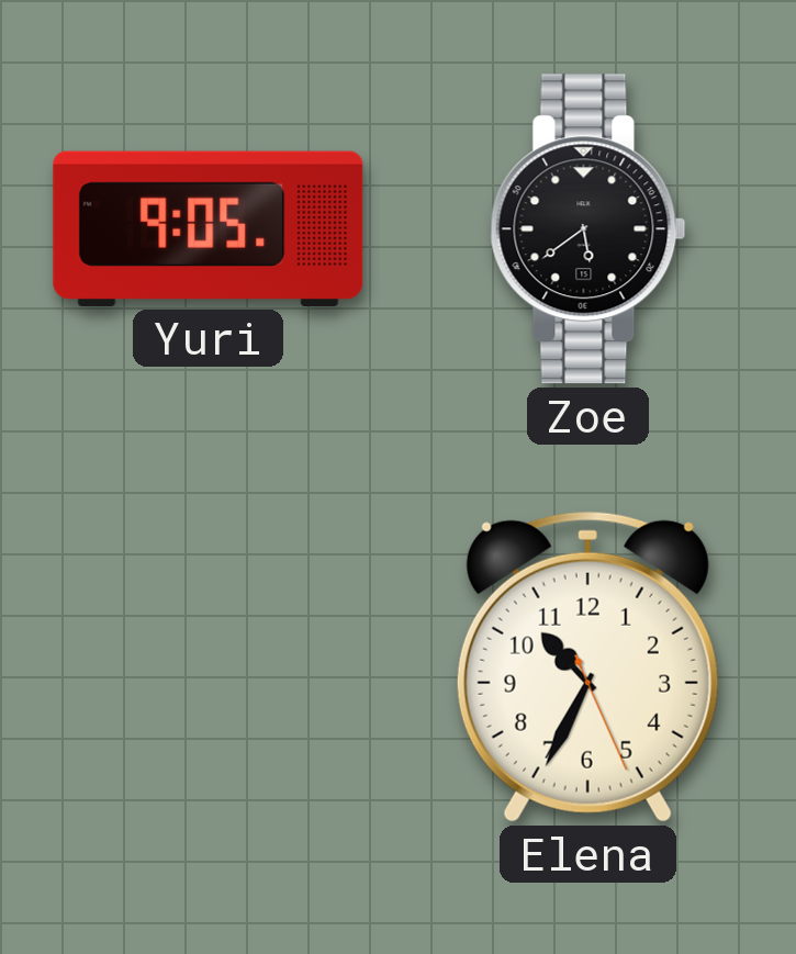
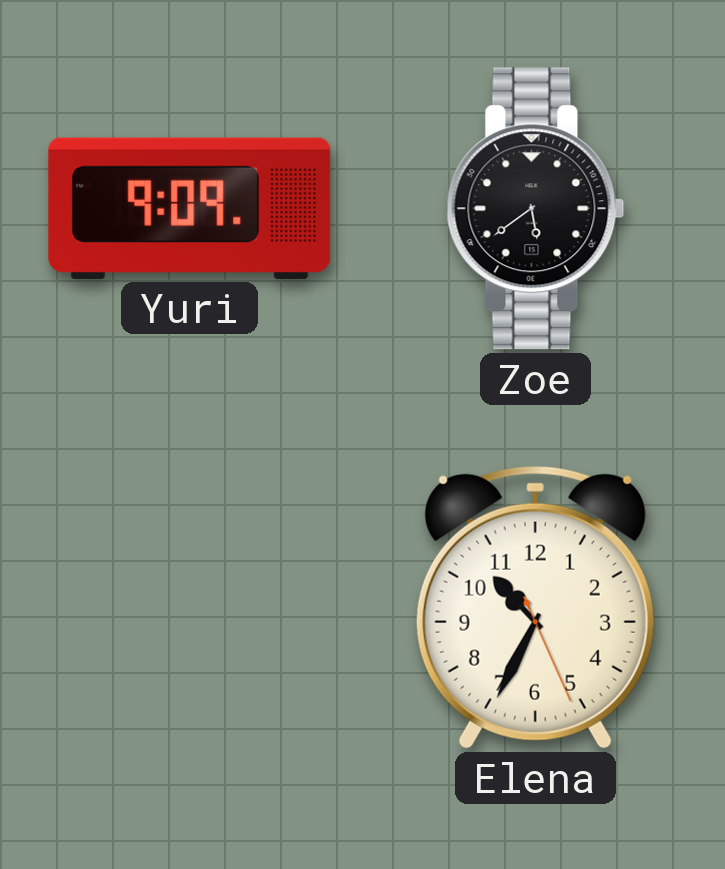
Yuri: 9:05 -> 9:09
